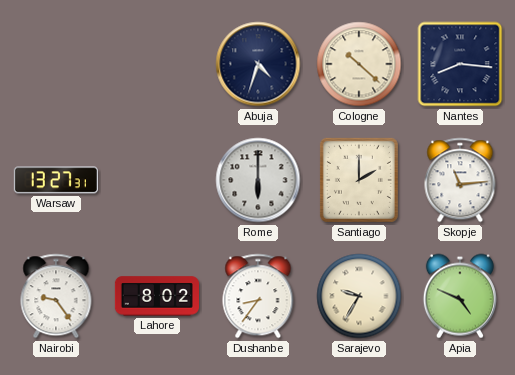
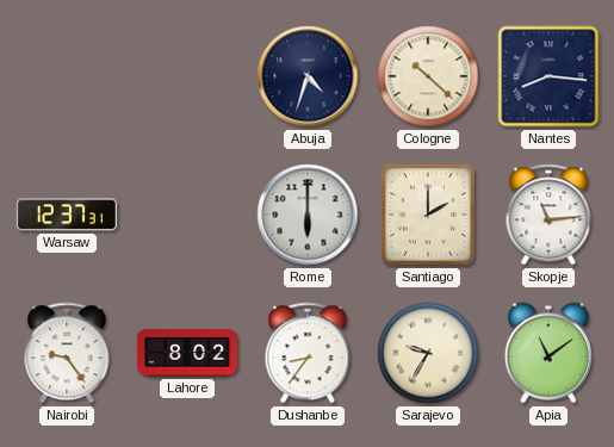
Warsaw: 13:27 -> 12:37
Apia: 4:49 -> 11:09
